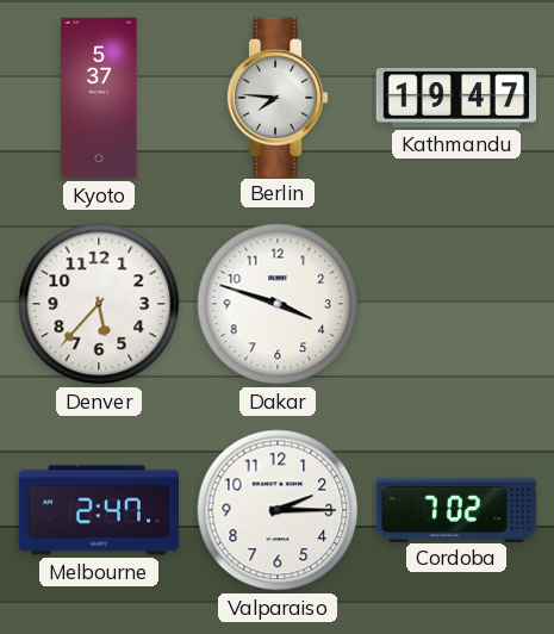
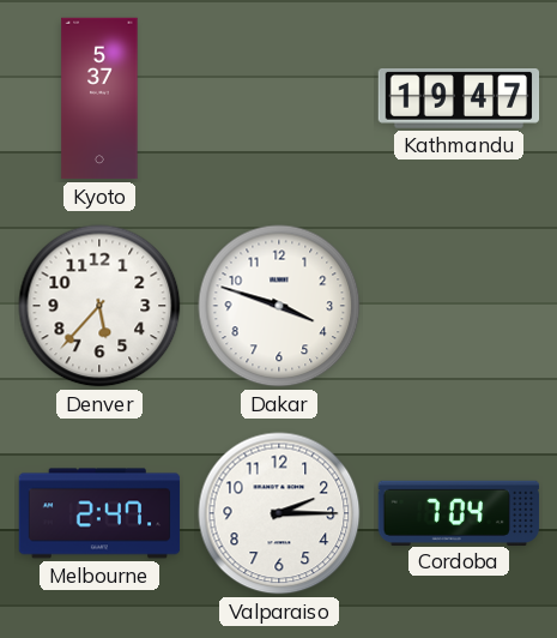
Berlin: 7:46 -> none
Cordoba: 7:02 -> 7:04
